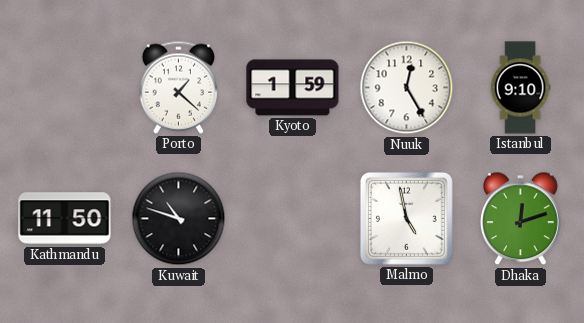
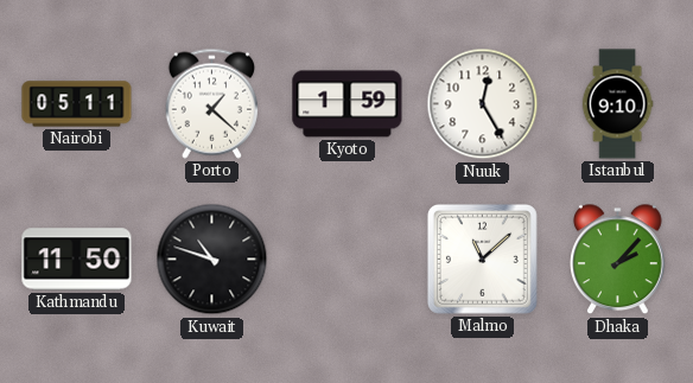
Nairobi: none -> 05:11
Malmo: 4:58 -> 11:08
Dhaka: 12:12 -> 2:07
